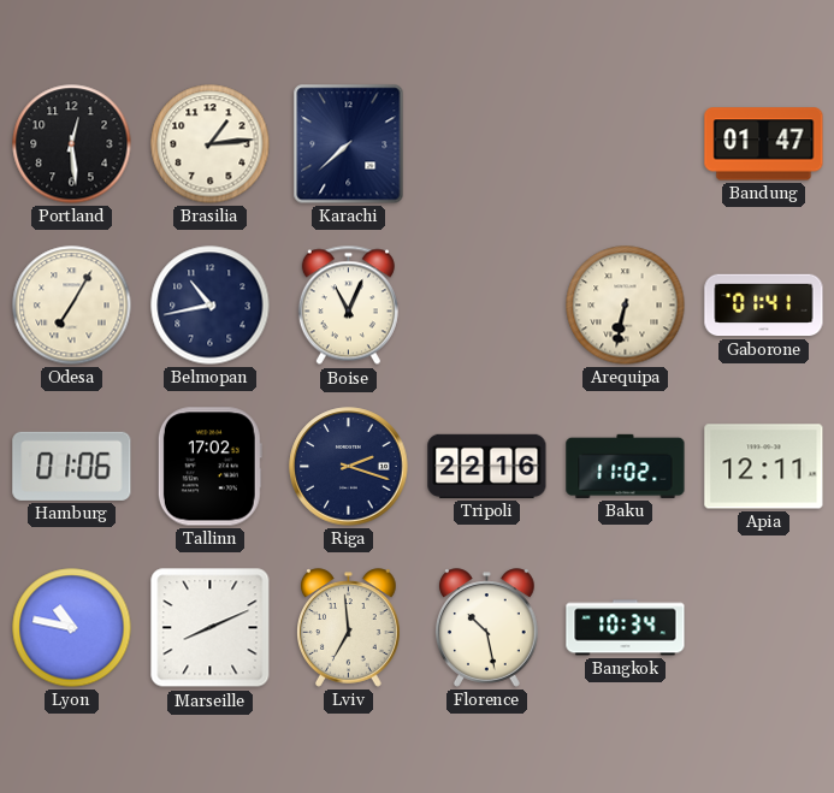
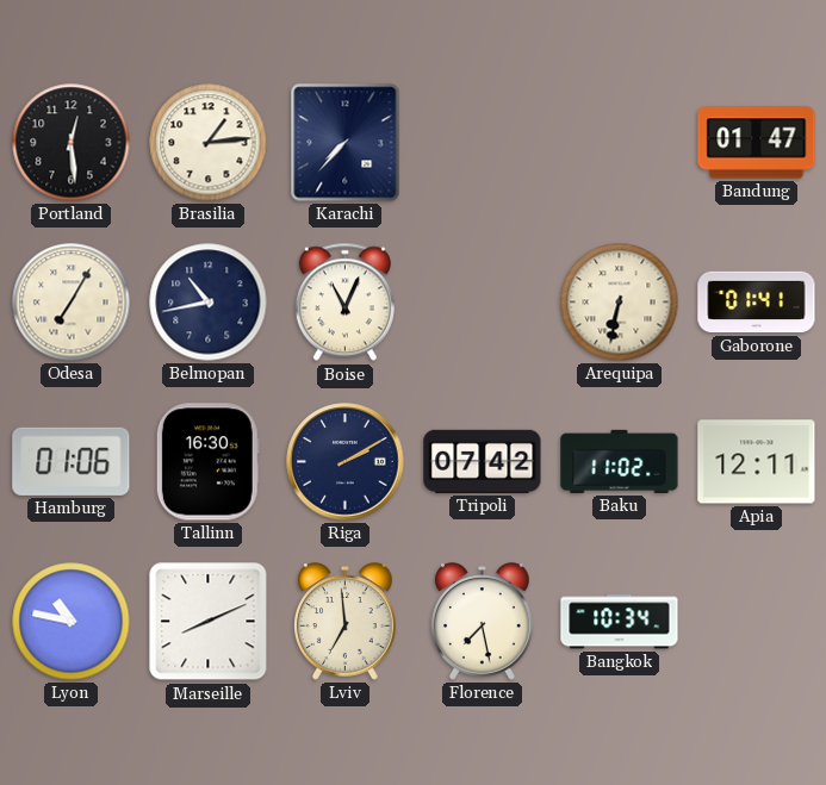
Karachi: 7:38 -> 7:37
Tallinn: 17:02 -> 16:30
Riga: 2:18 -> 2:10
Tripoli: 22:16 -> 07:42
Florence: 10:28 -> 7:28
